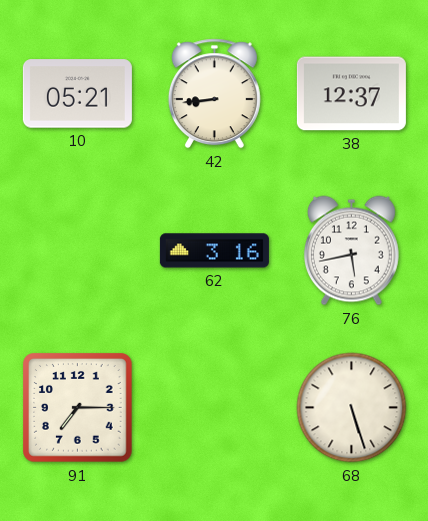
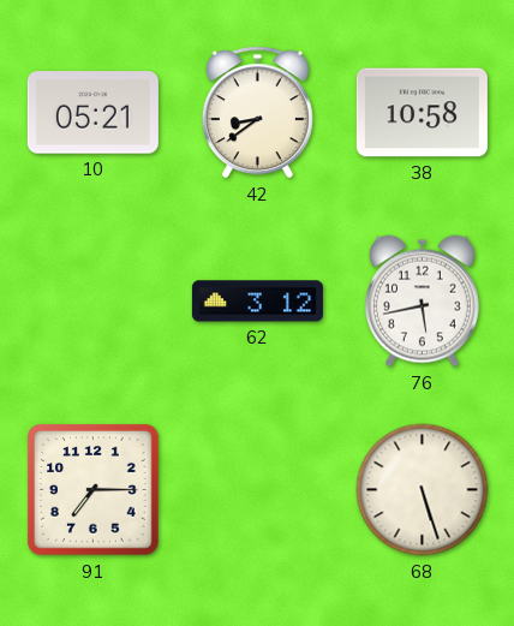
42: 8:44 -> 8:39
38: 12:37 -> 10:58
62: 3:16 -> 3:12
